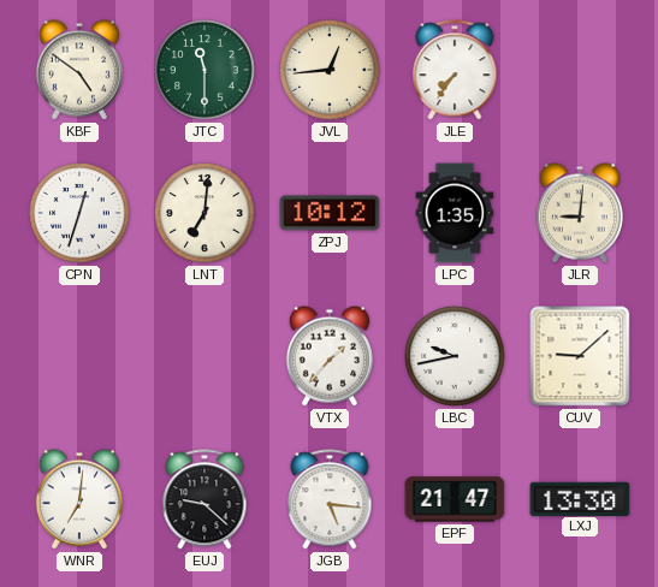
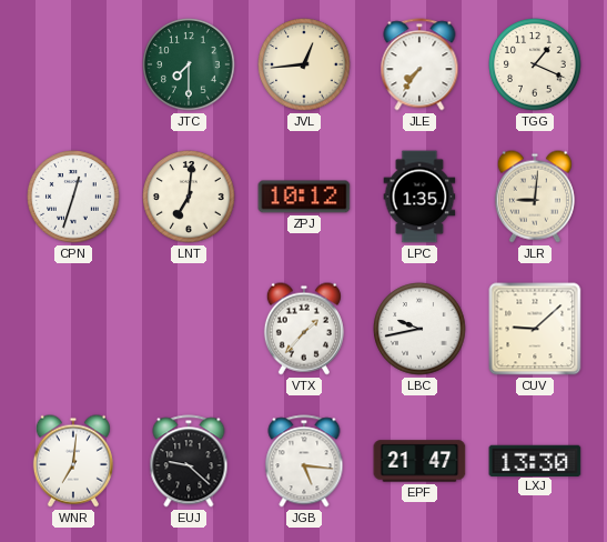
KBF: 4:51 -> none
JTC: 11:30 -> 7:30
TGG: none -> 1:19
